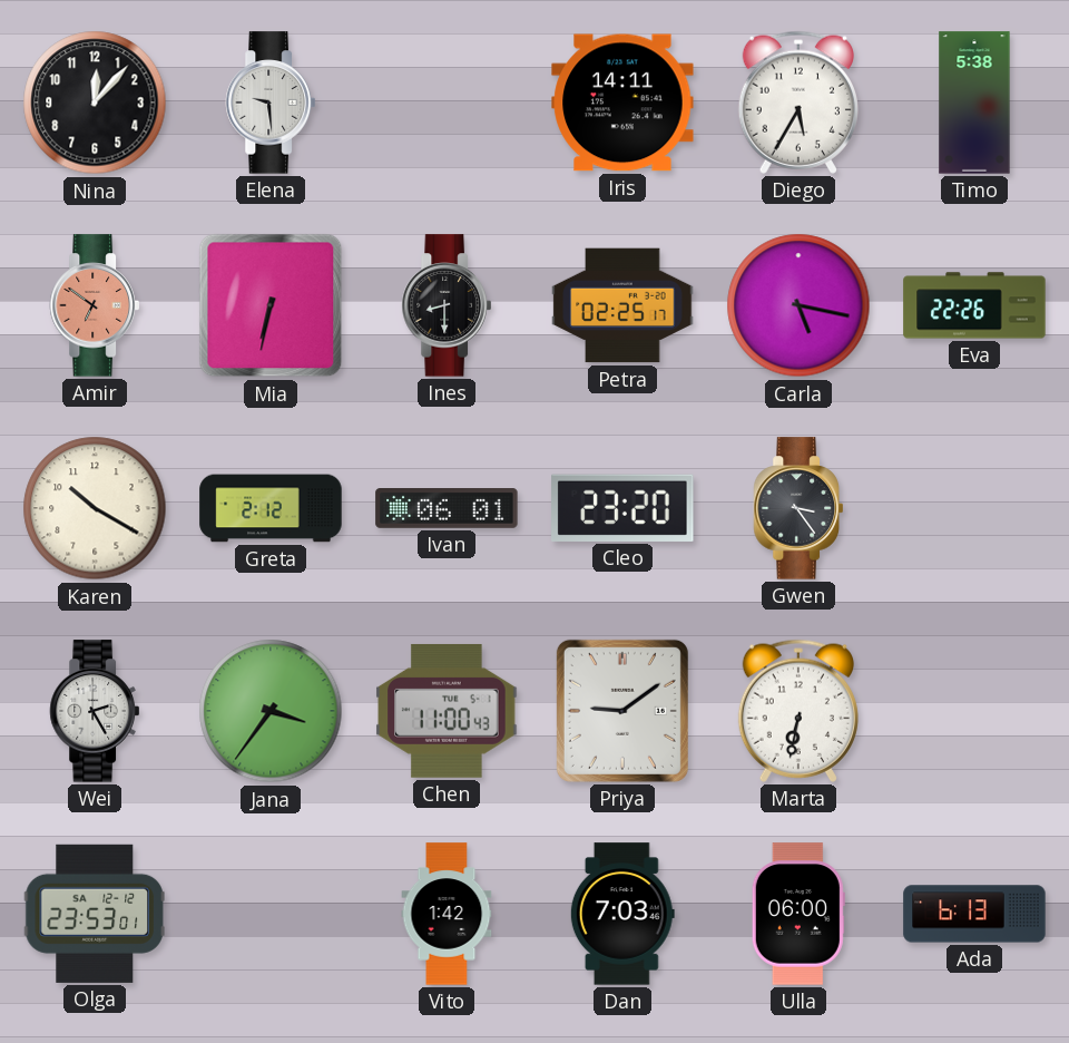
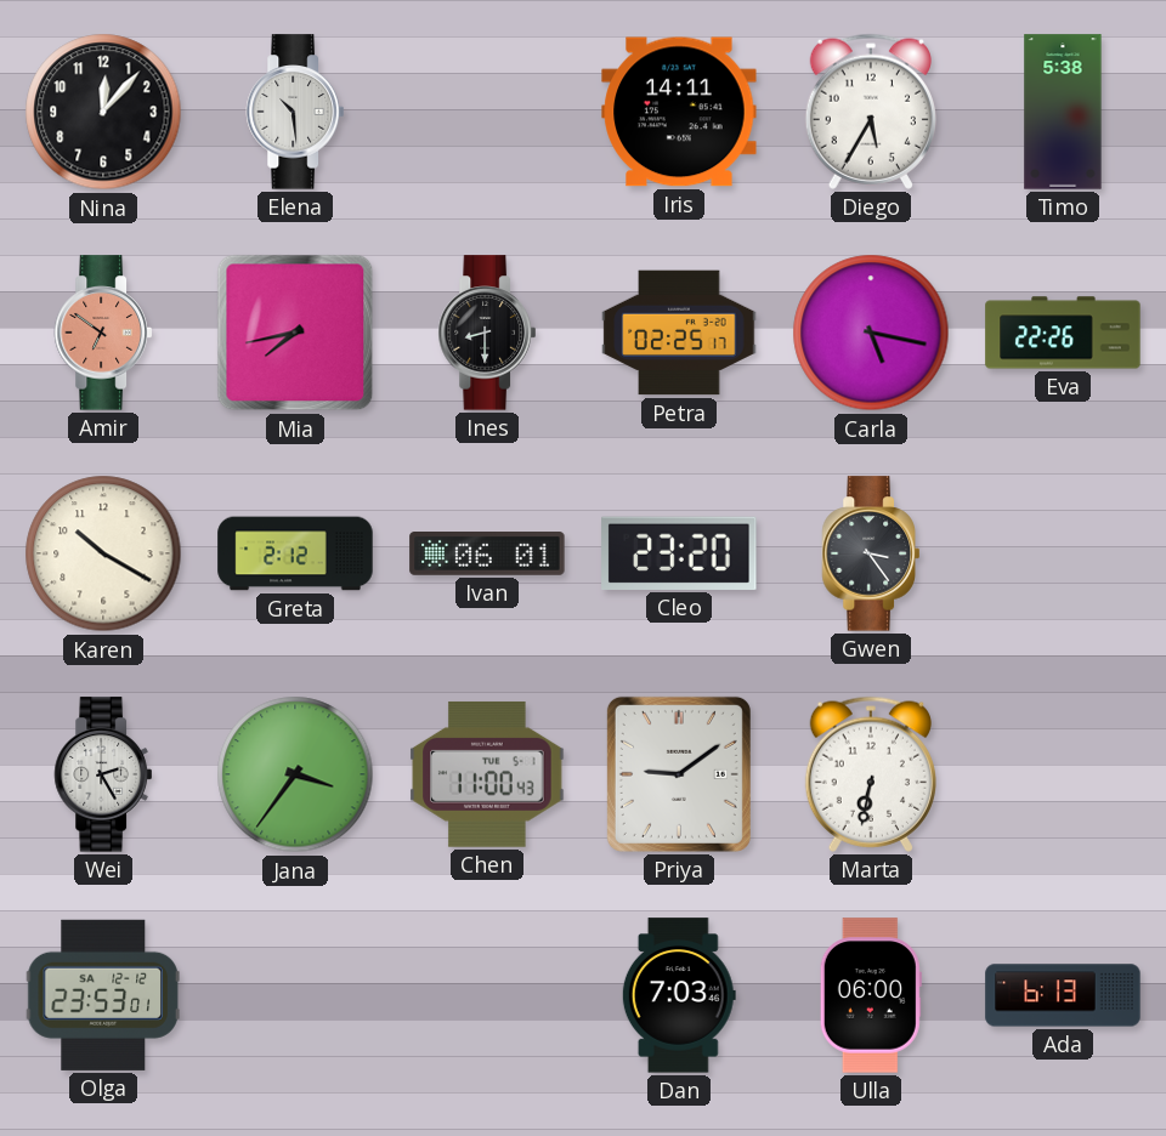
Elena: 9:29 -> 10:29
Mia: 6:32 -> 7:43
Vito: 1:42 -> none
